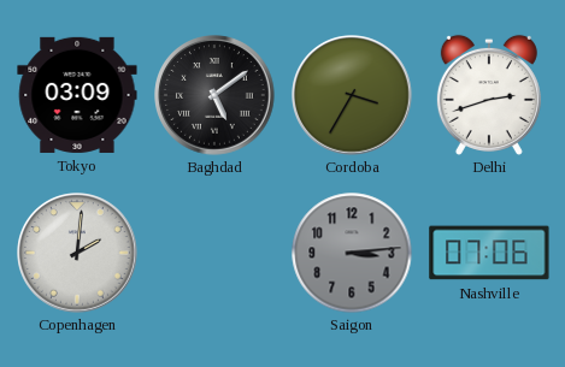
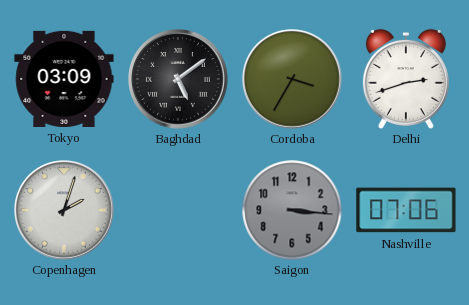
Copenhagen: 2:01 -> 2:03
Saigon: 3:14 -> 3:16
